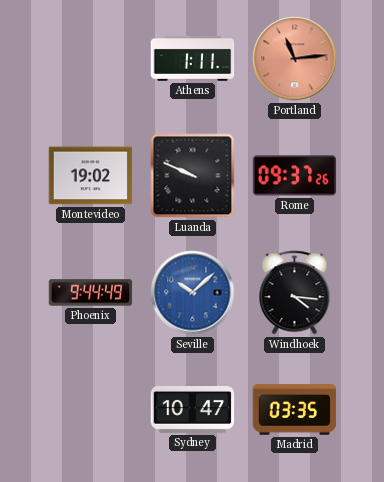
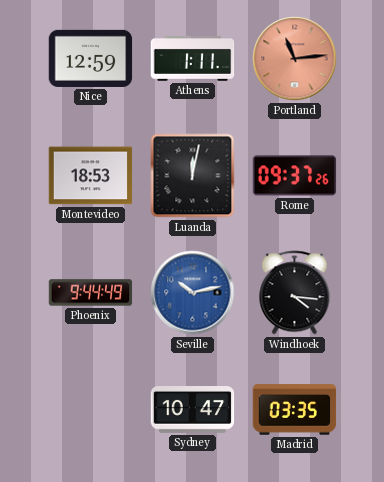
Nice: none -> 12:59
Montevideo: 19:02 -> 18:53
Luanda: 9:49 -> 12:02
Seville: 10:08 -> 10:13
